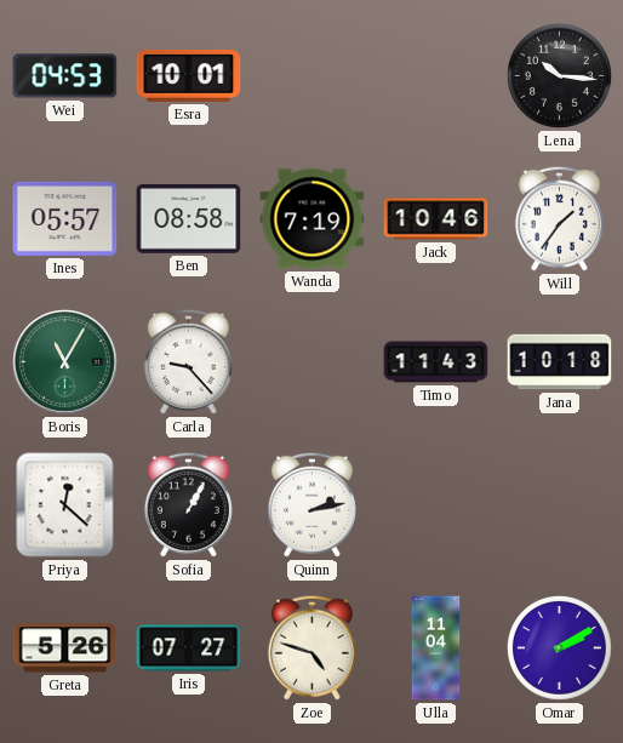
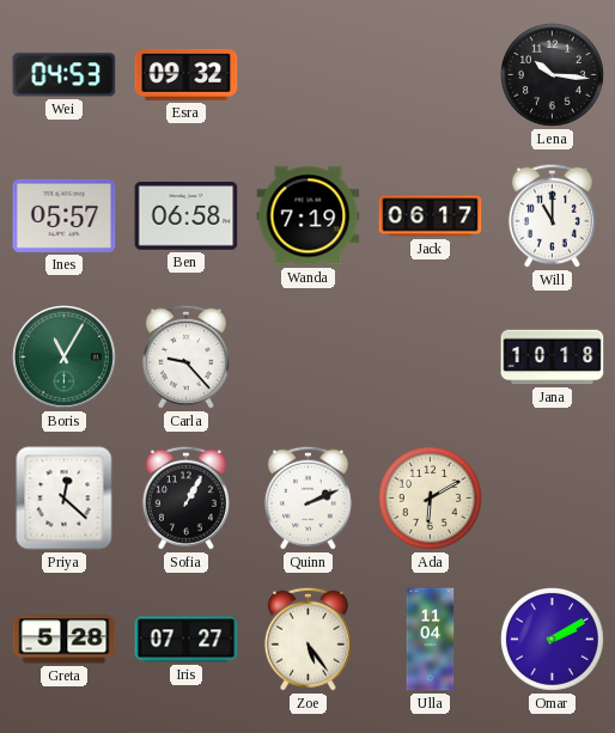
Esra: 10:01 -> 09:32
Ben: 08:58 -> 06:58
Jack: 10:46 -> 06:17
Will: 1:36 -> 11:00
Timo: 11:43 -> none
Quinn: 2:13 -> 2:11
Ada: none -> 6:10
Greta: 5:26 -> 5:28
Zoe: 4:48 -> 5:24
